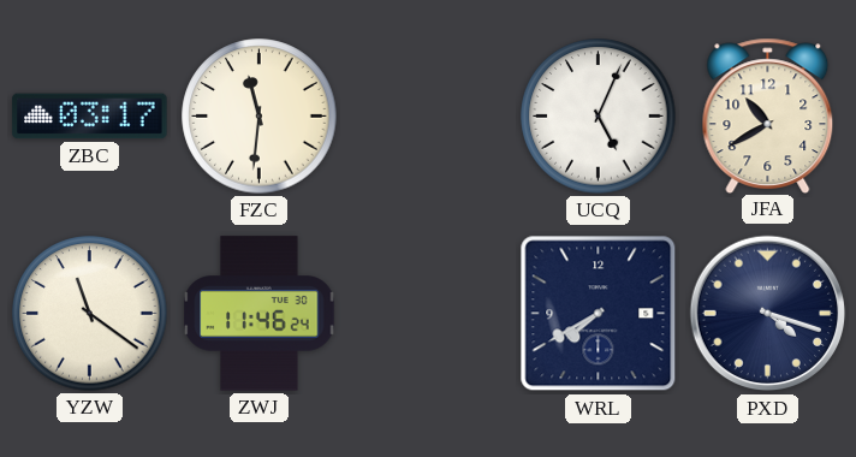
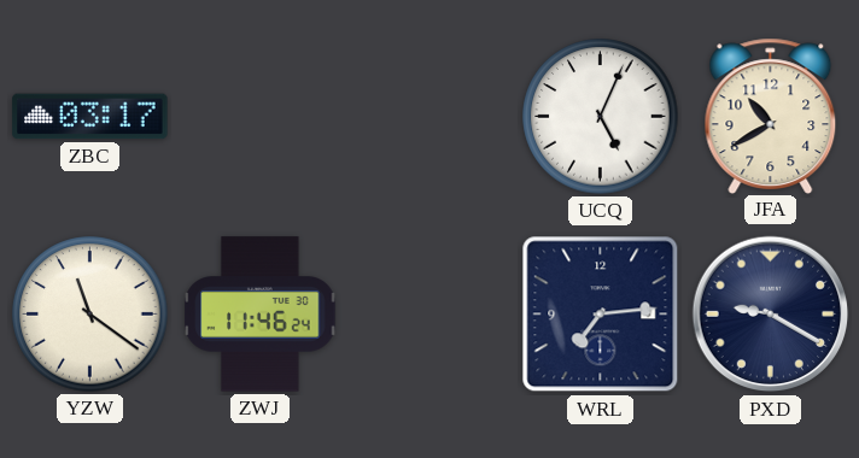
FZC: 11:31 -> none
WRL: 7:40 -> 7:14
PXD: 4:18 -> 9:20
